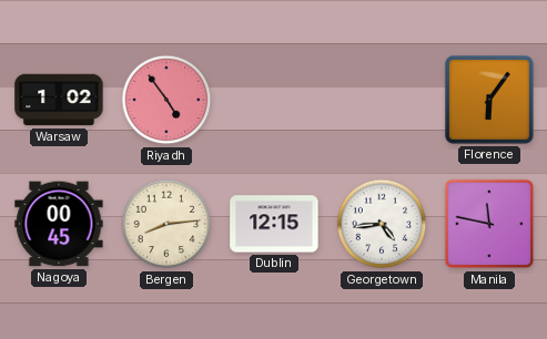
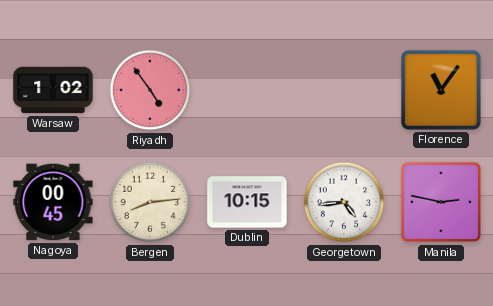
Florence: 6:06 -> 11:06
Dublin: 12:15 -> 10:15
Manila: 11:47 -> 2:47
